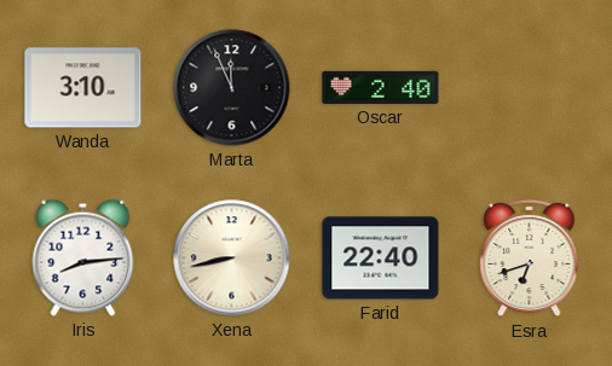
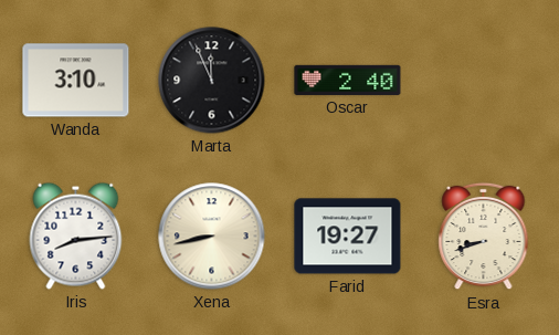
Farid: 22:40 -> 19:27
Esra: 6:42 -> 8:42
